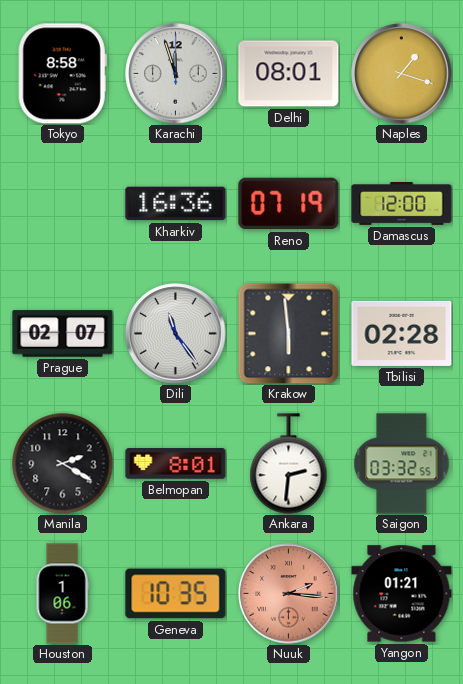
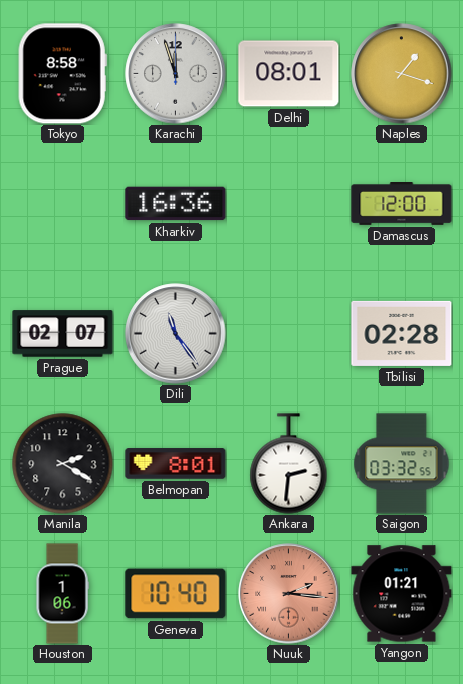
Reno: 07:19 -> none
Krakow: 5:59 -> none
Geneva: 10:35 -> 10:40
